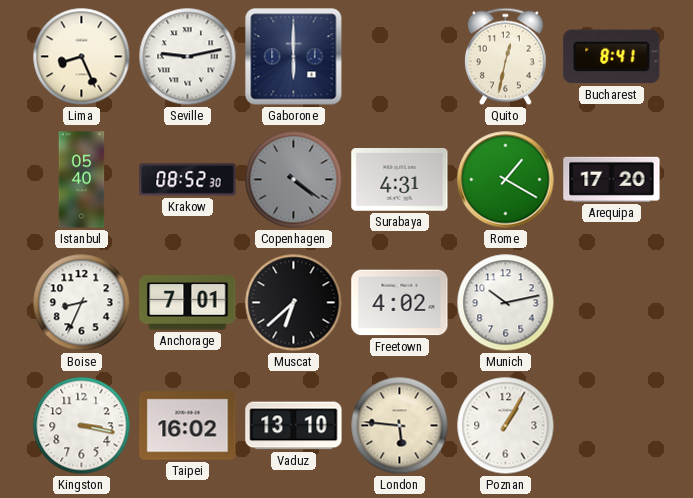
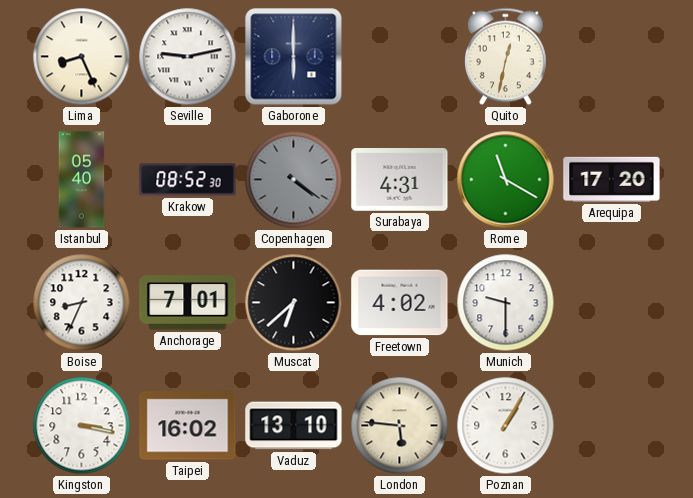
Bucharest: 8:41 -> none
Rome: 1:20 -> 11:20
Munich: 10:13 -> 9:30
